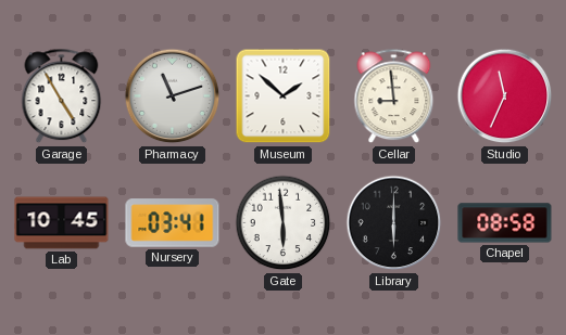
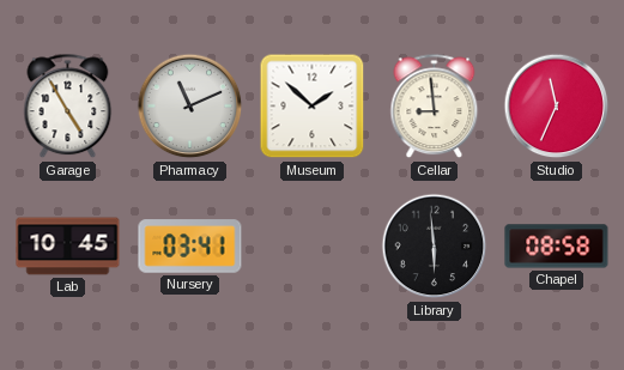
Pharmacy: 11:12 -> 11:11
Gate: 5:59 -> none
Library: 6:00 -> 5:59
